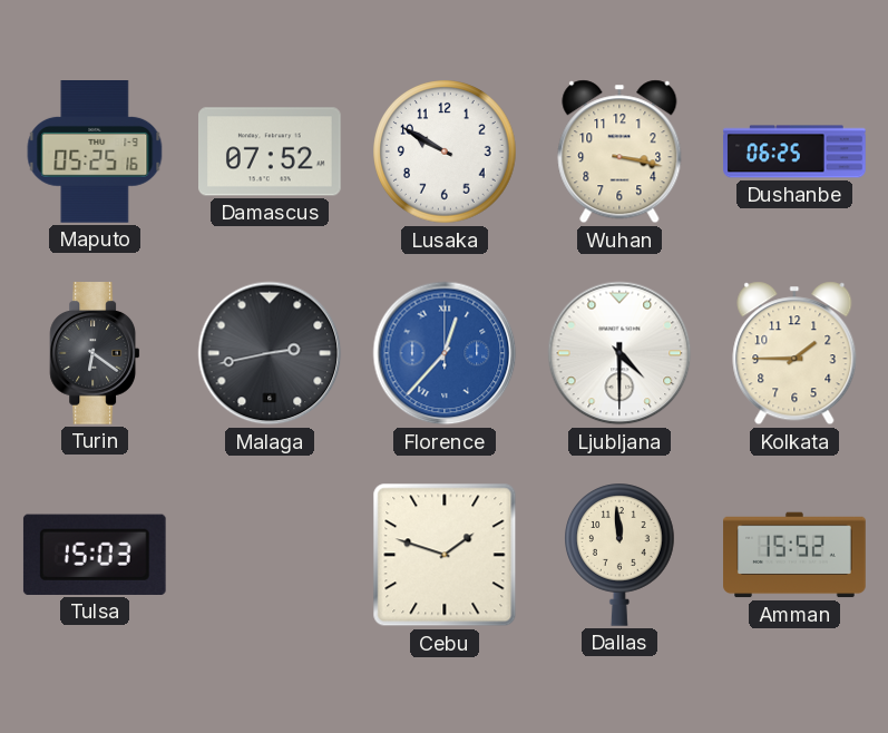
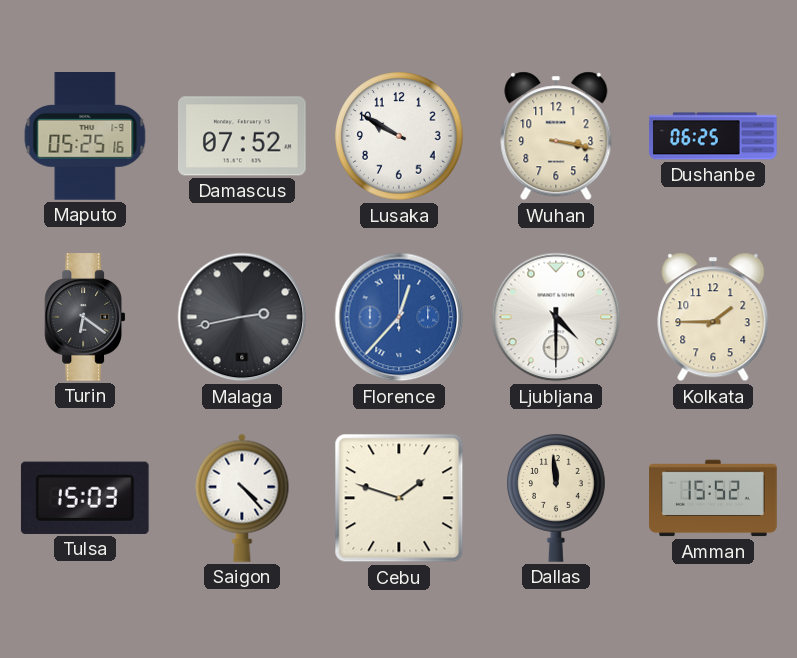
Saigon: none -> 4:23
